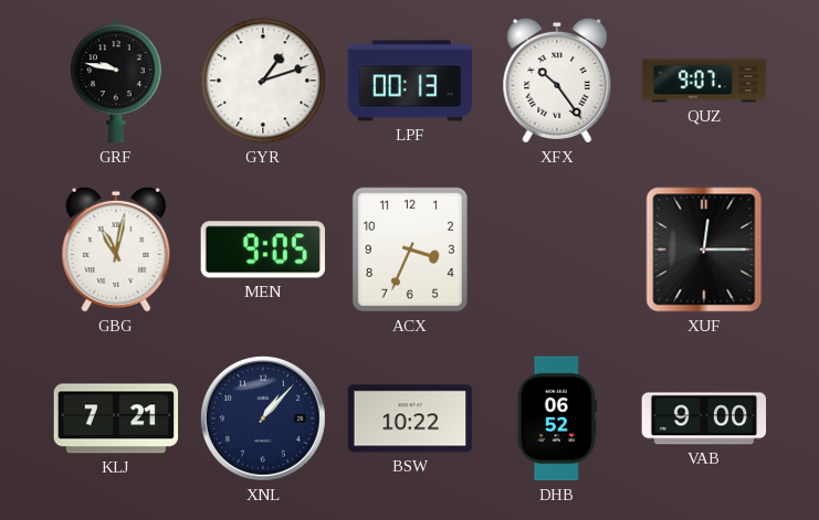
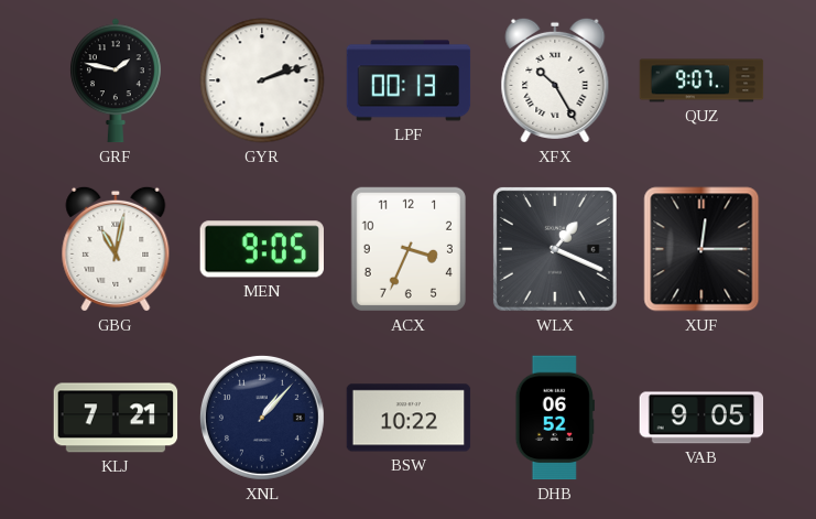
GRF: 9:47 -> 1:47
GYR: 1:12 -> 2:12
XFX: 10:24 -> 10:25
WLX: none -> 1:19
VAB: 9:00 -> 9:05
